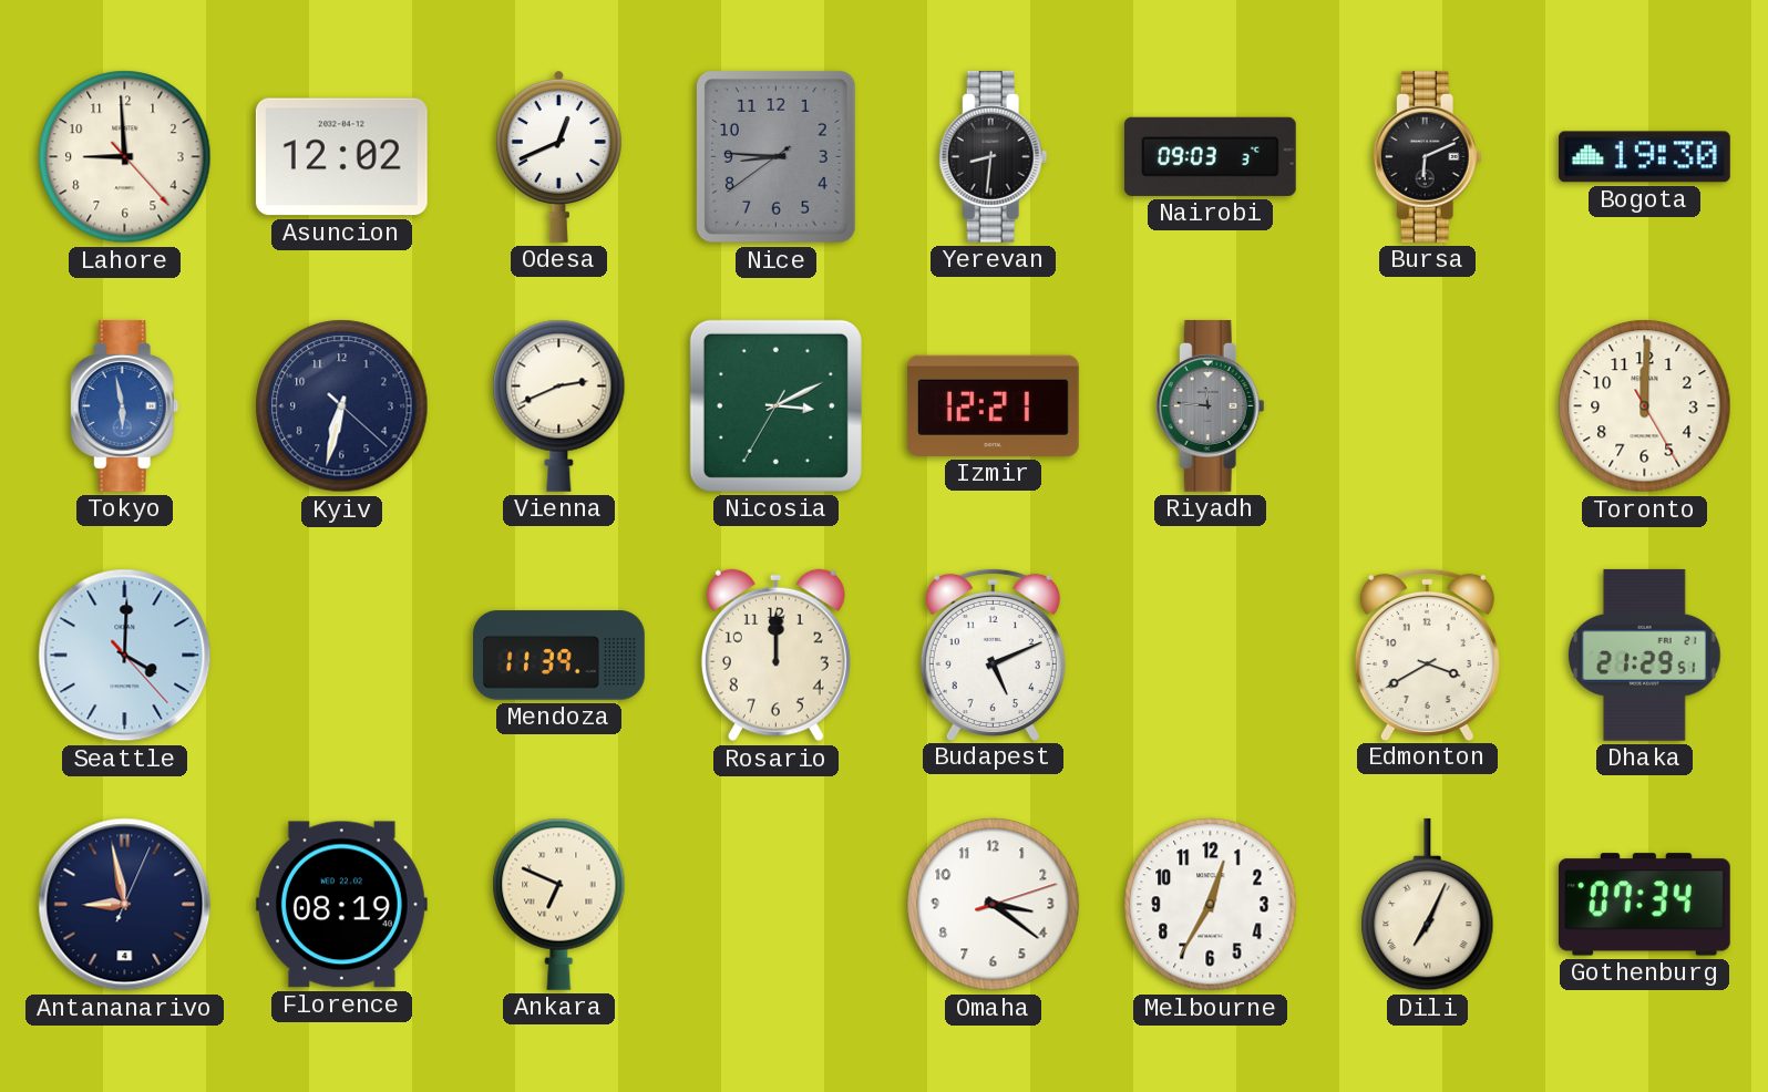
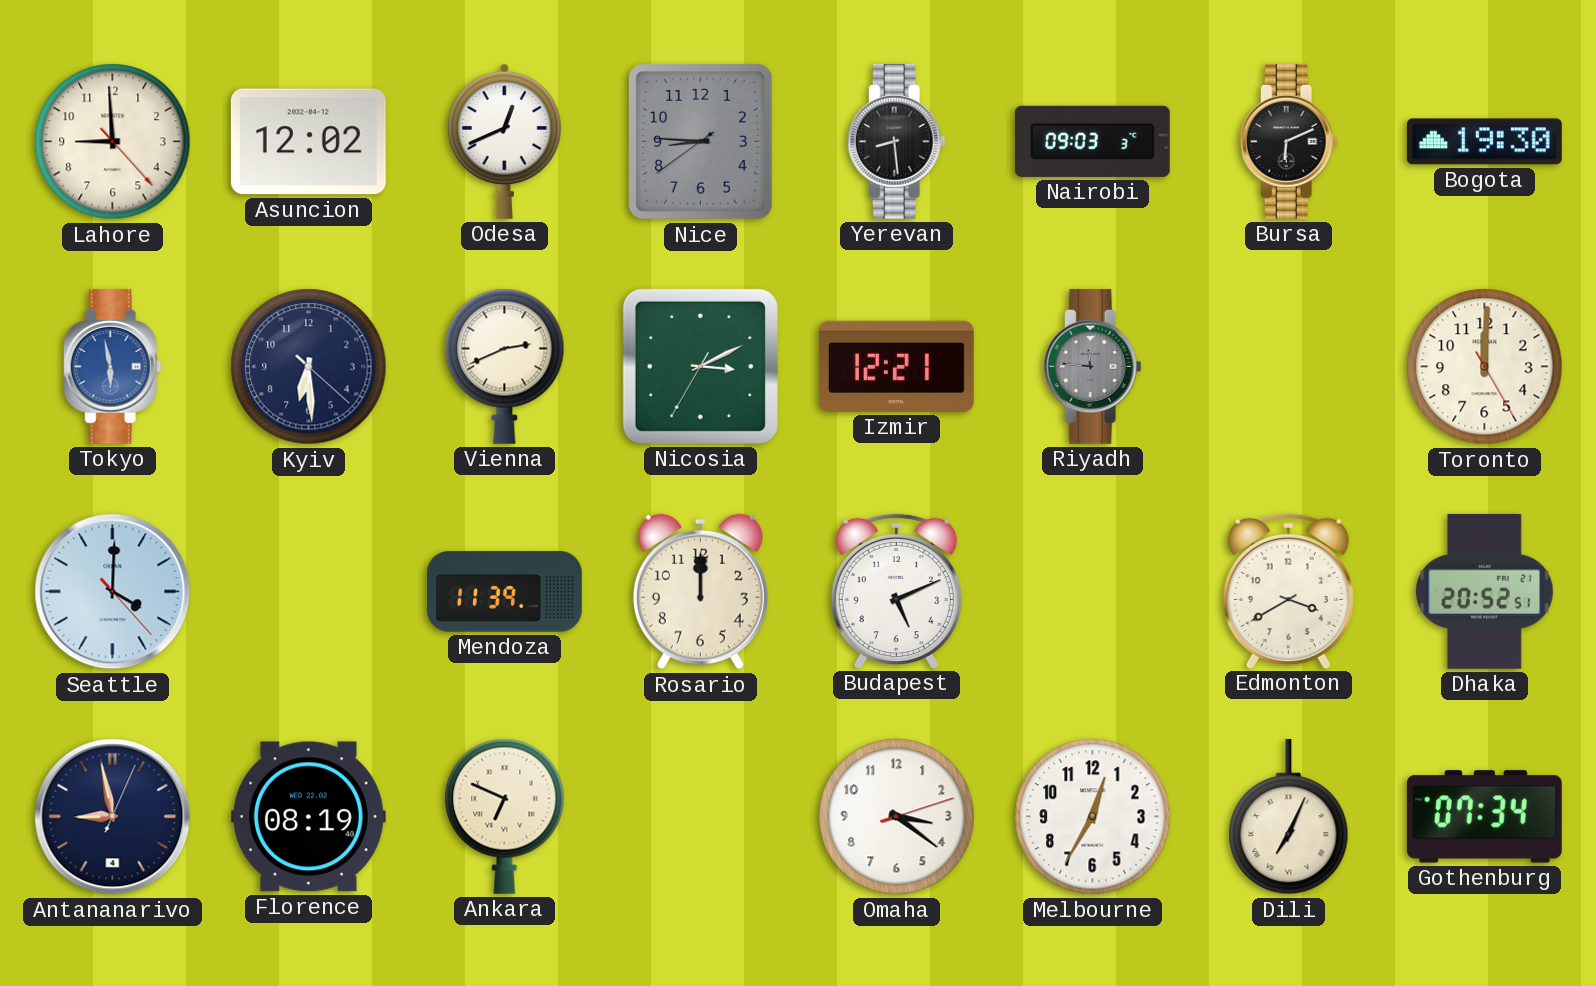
Yerevan: 8:31 -> 8:29
Kyiv: 6:32 -> 6:29
Dhaka: 21:29 -> 20:52
